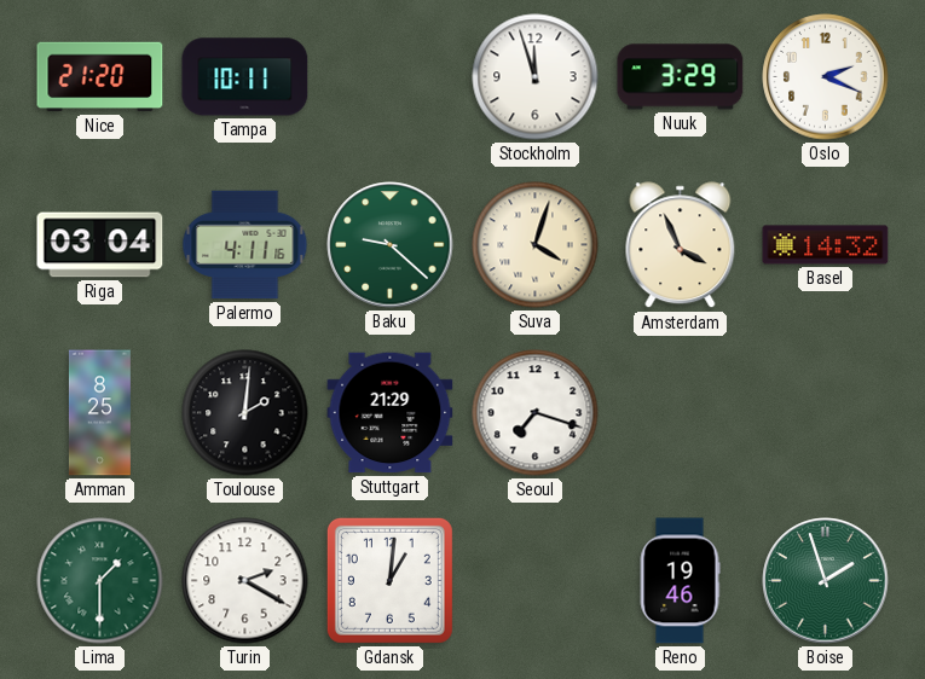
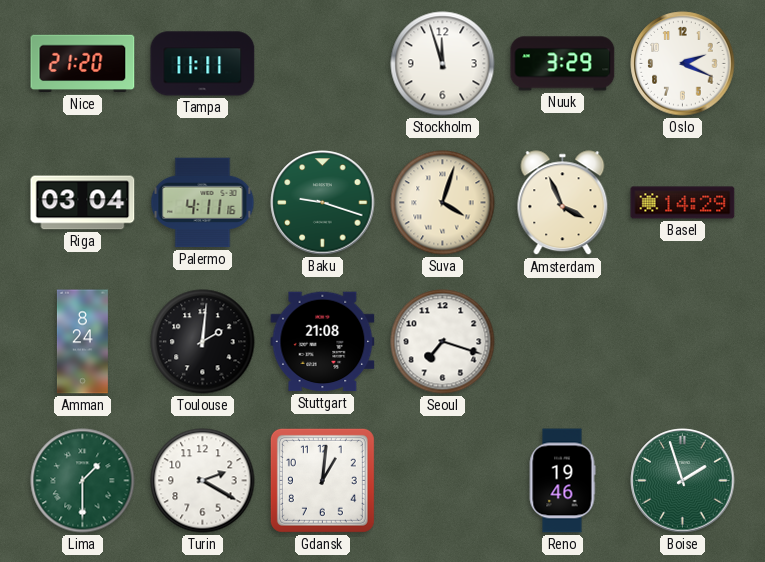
Tampa: 10:11 -> 11:11
Baku: 9:22 -> 9:18
Basel: 14:32 -> 14:29
Amman: 8:25 -> 8:24
Stuttgart: 21:29 -> 21:08
